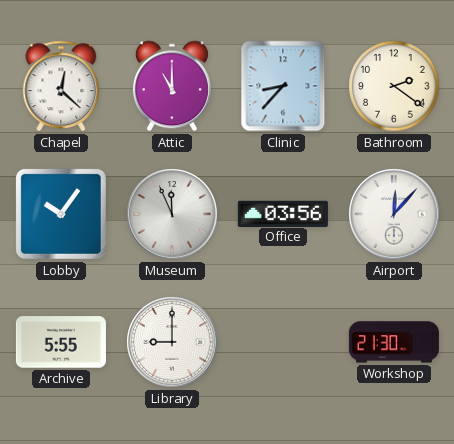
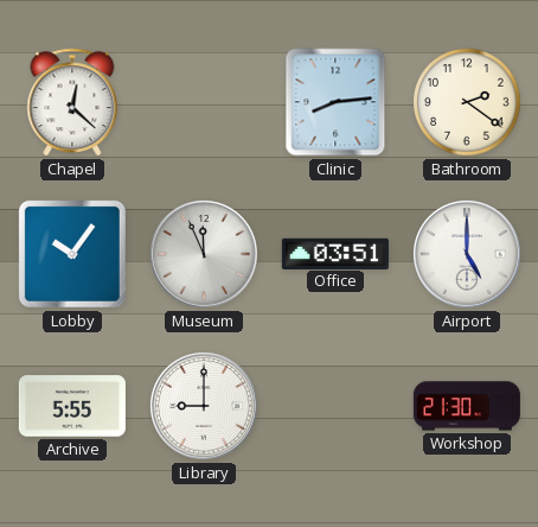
Attic: 11:00 -> none
Clinic: 8:37 -> 8:14
Office: 03:56 -> 03:51
Airport: 12:07 -> 5:00
